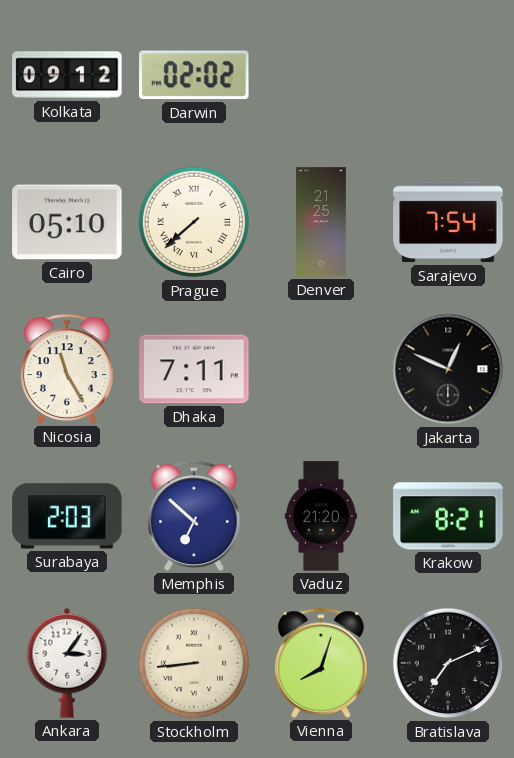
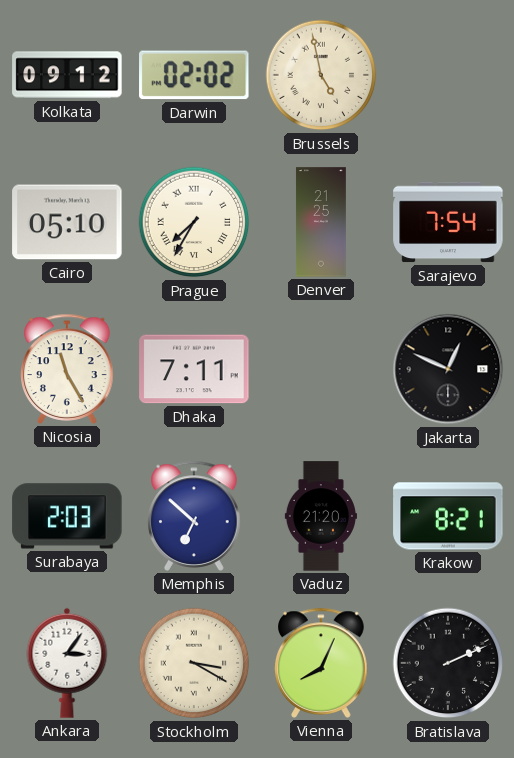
Brussels: none -> 4:58
Prague: 7:38 -> 7:35
Stockholm: 8:44 -> 3:20
Vienna: 8:03 -> 8:04
Bratislava: 7:11 -> 2:11
